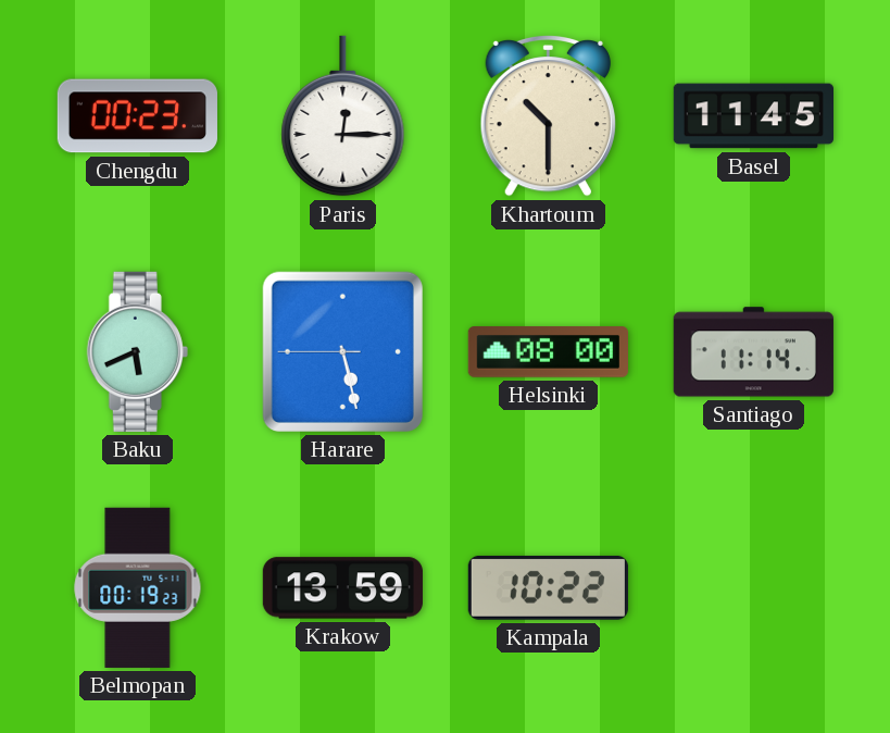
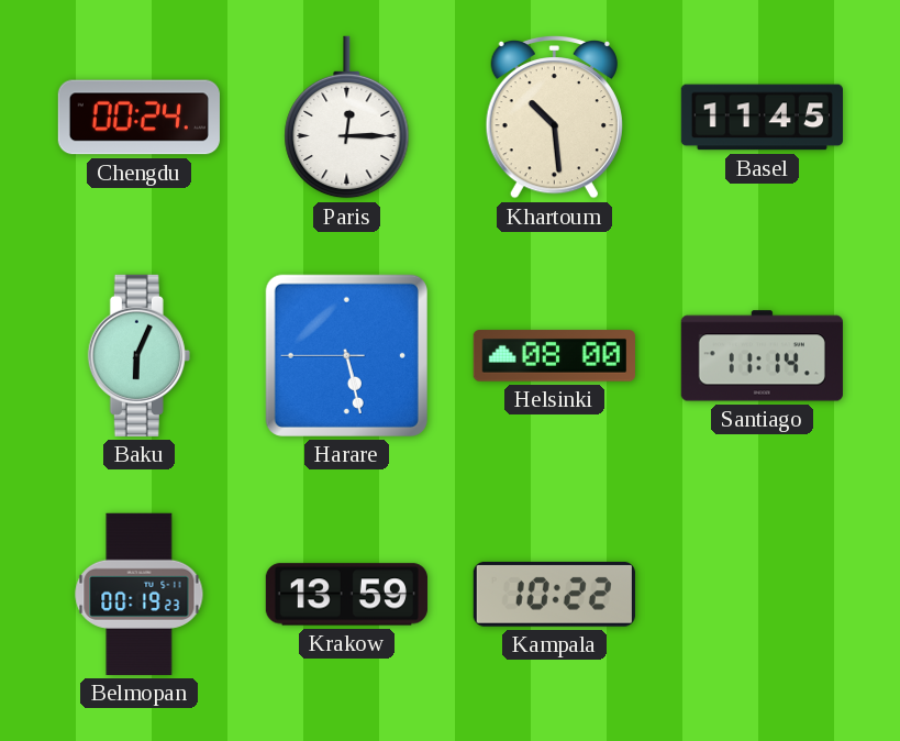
Chengdu: 00:23 -> 00:24
Khartoum: 10:30 -> 10:29
Baku: 5:41 -> 6:04
